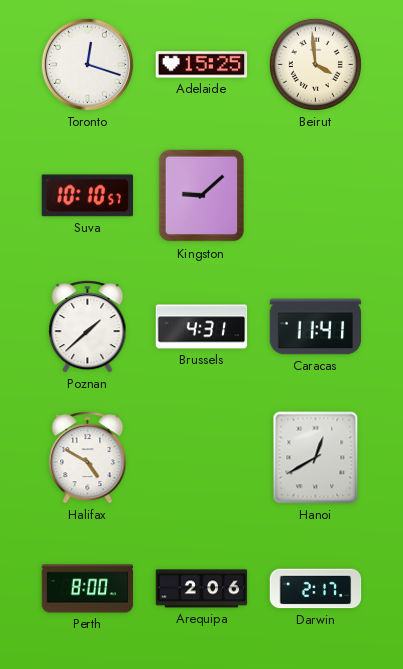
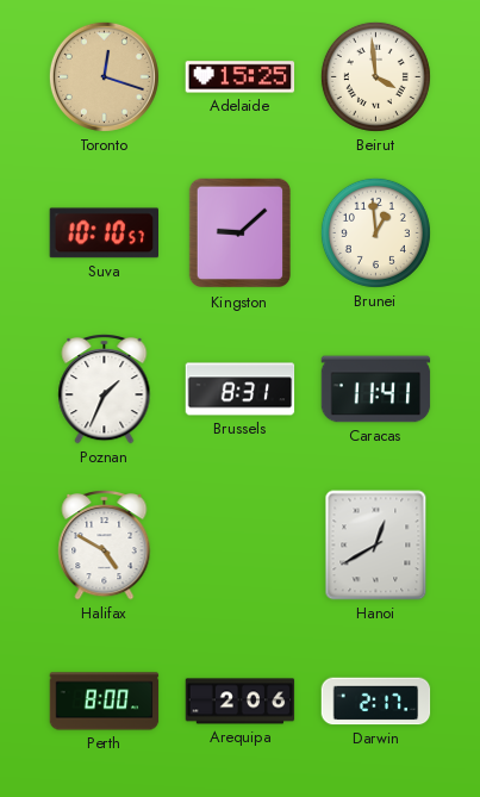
Toronto dial: white -> champagne
Brunei: none -> 12:59
Poznan: 1:38 -> 1:34
Brussels: 4:31 -> 8:31
